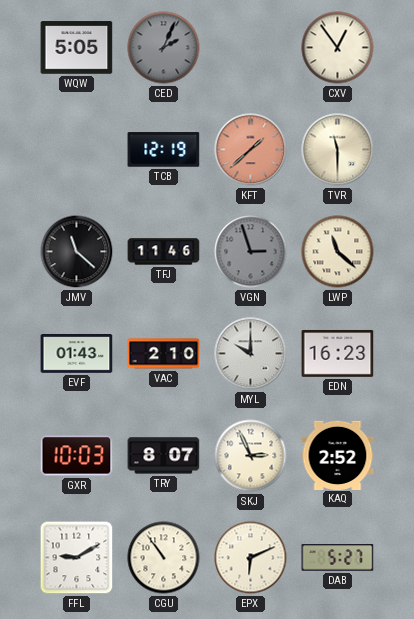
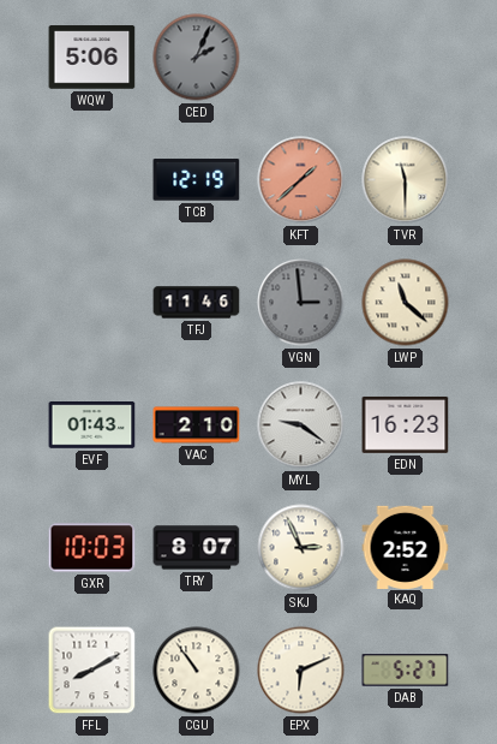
WQW: 5:05 -> 5:06
CXV: 12:54 -> none
JMV: 11:22 -> none
VGN: 2:57 -> 2:59
MYL: 10:00 -> 9:21
FFL: 9:10 -> 8:10
